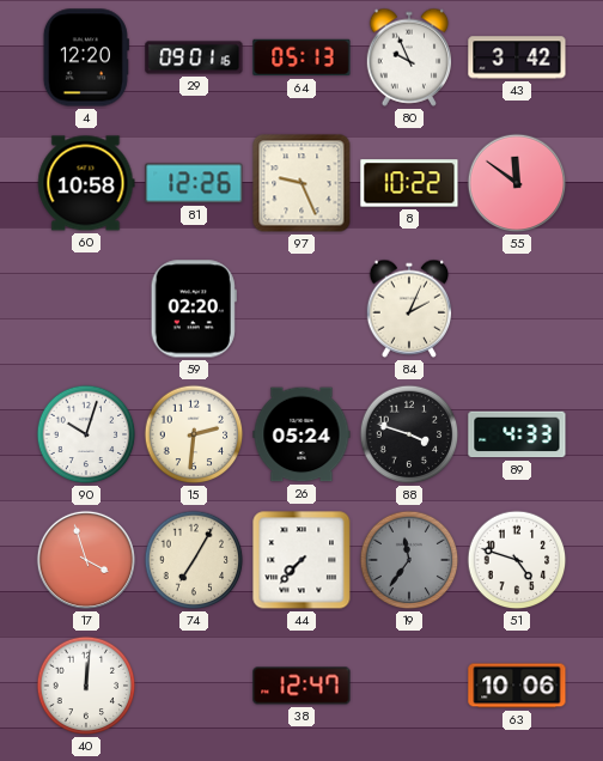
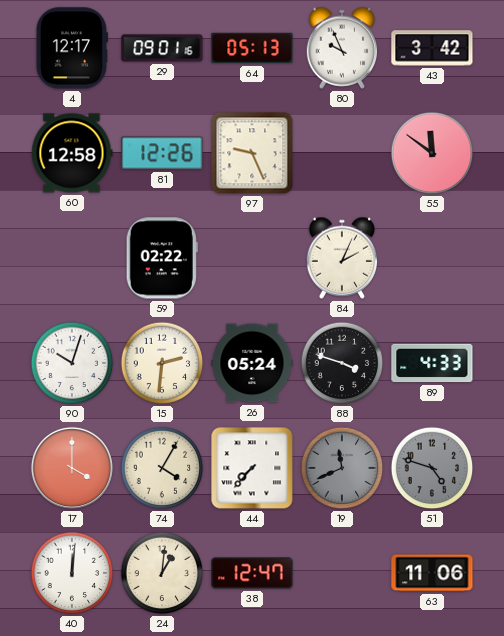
4: 12:20 -> 12:17
60: 10:58 -> 12:58
8: 10:22 -> none
59: 02:20 -> 02:22
17: 3:57 -> 4:00
74: 7:05 -> 4:05
19: 11:36 -> 11:41
51 dial: white -> grey
24: none -> 1:01
63: 10:06 -> 11:06
